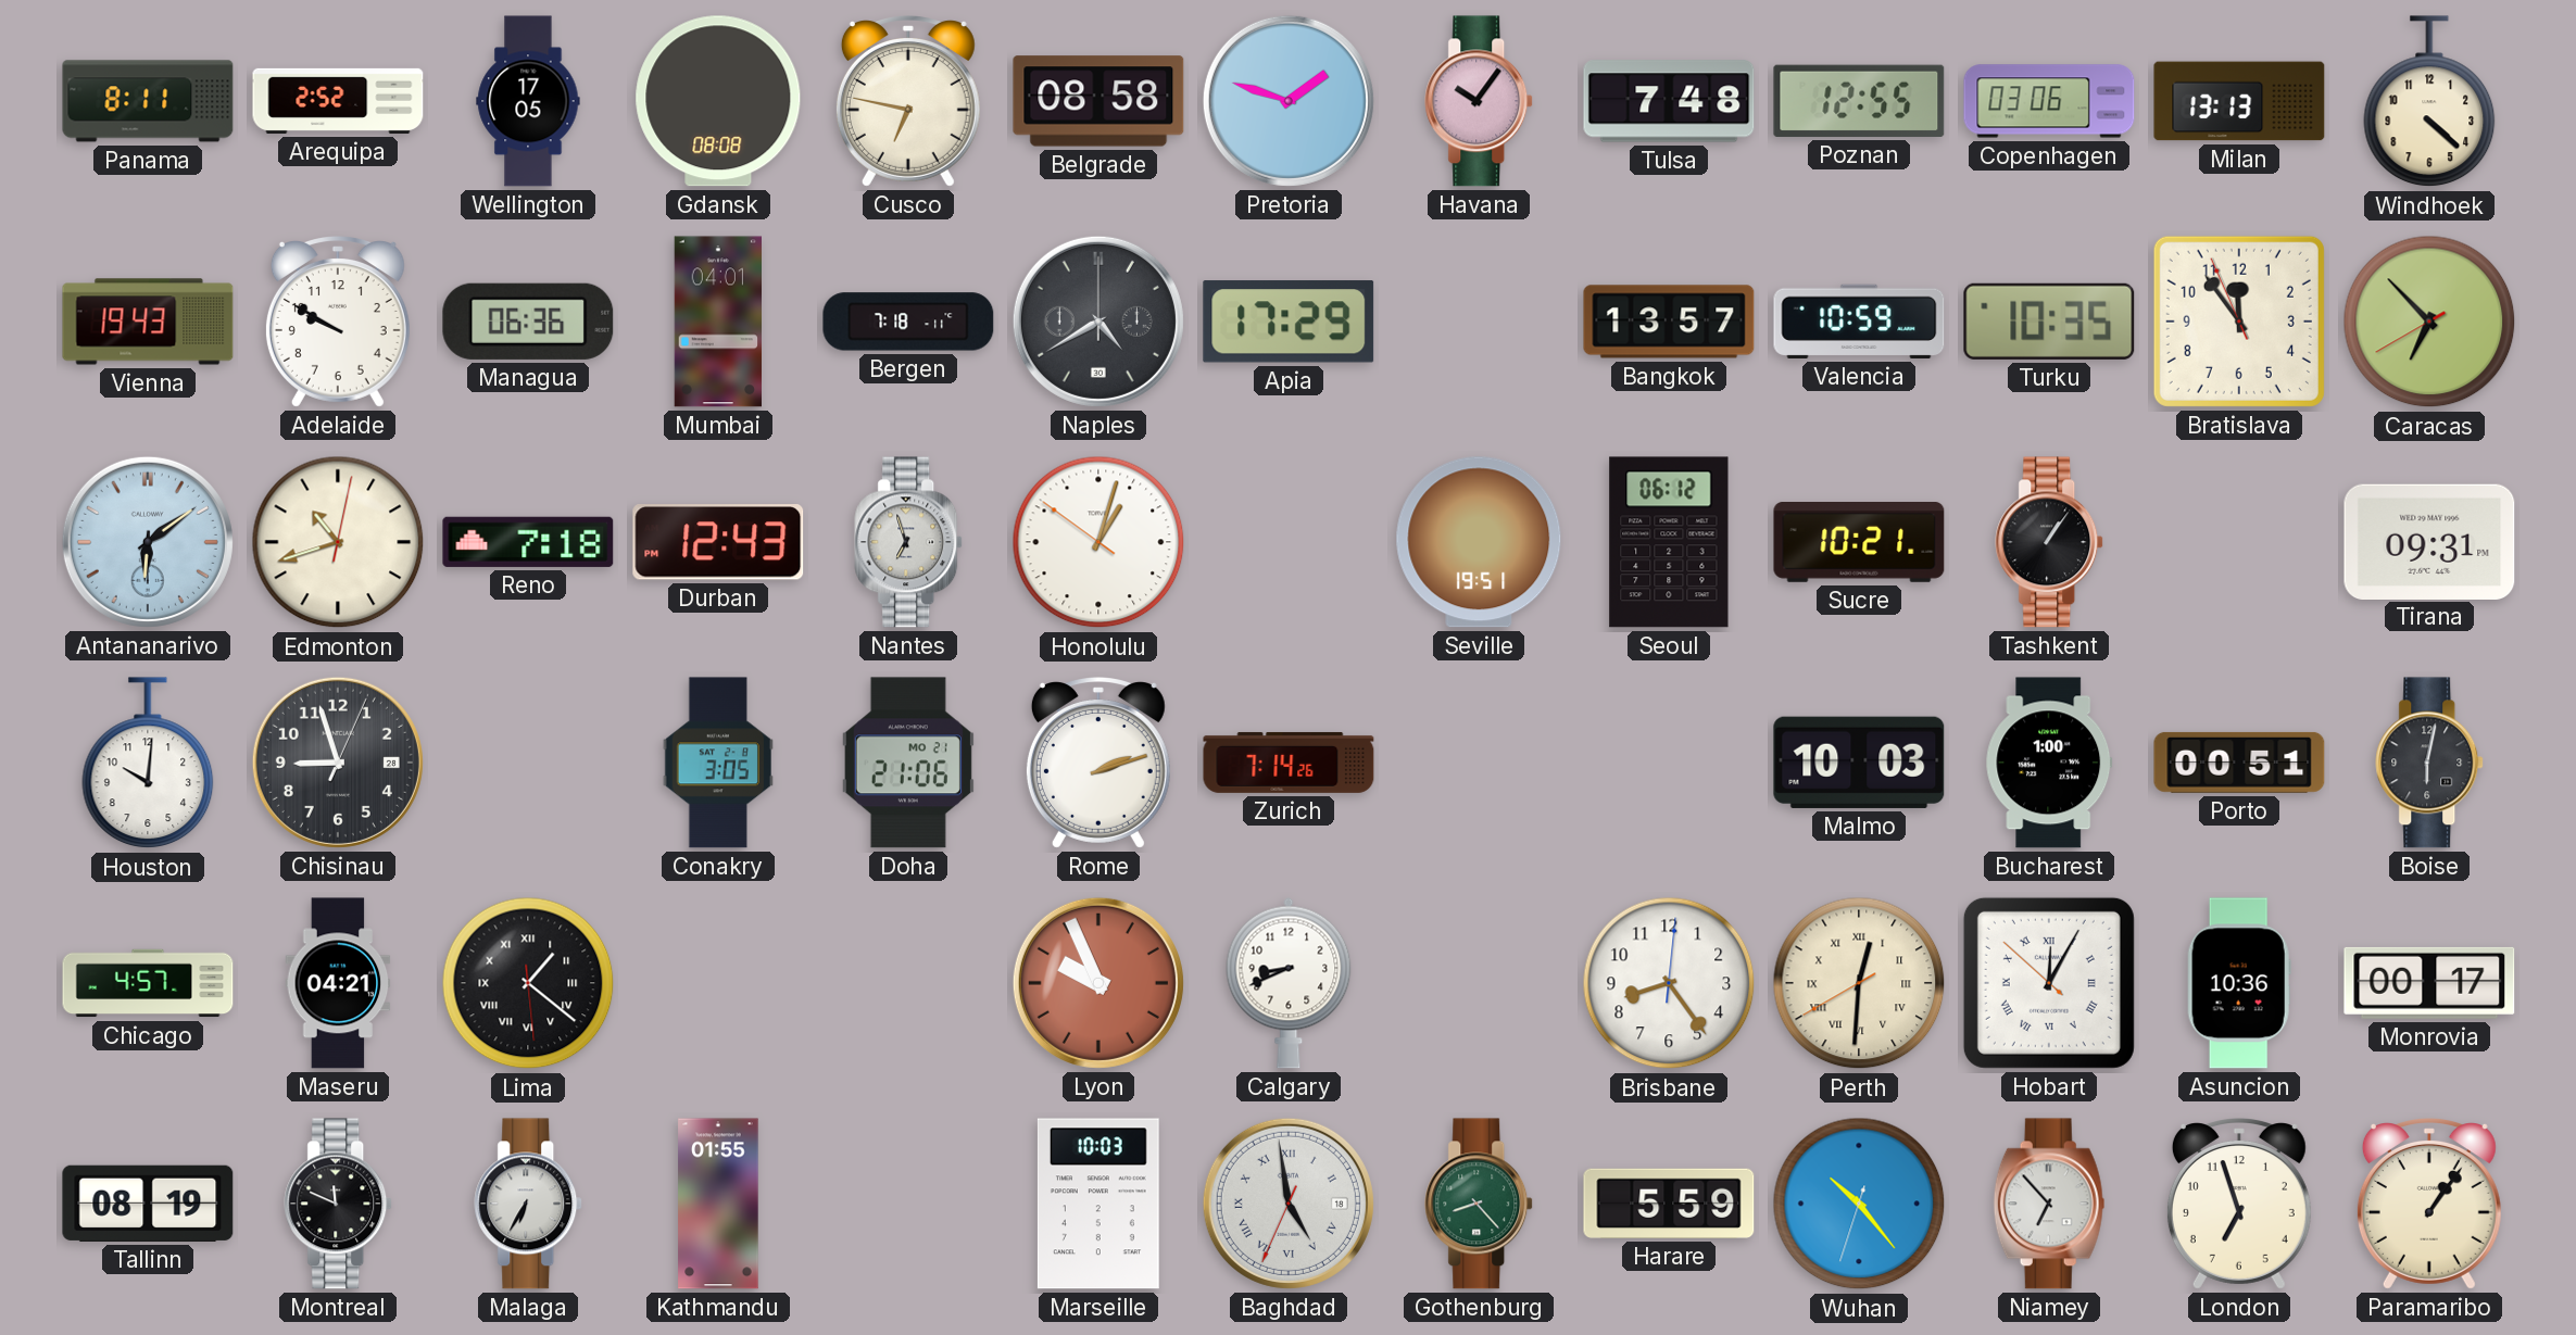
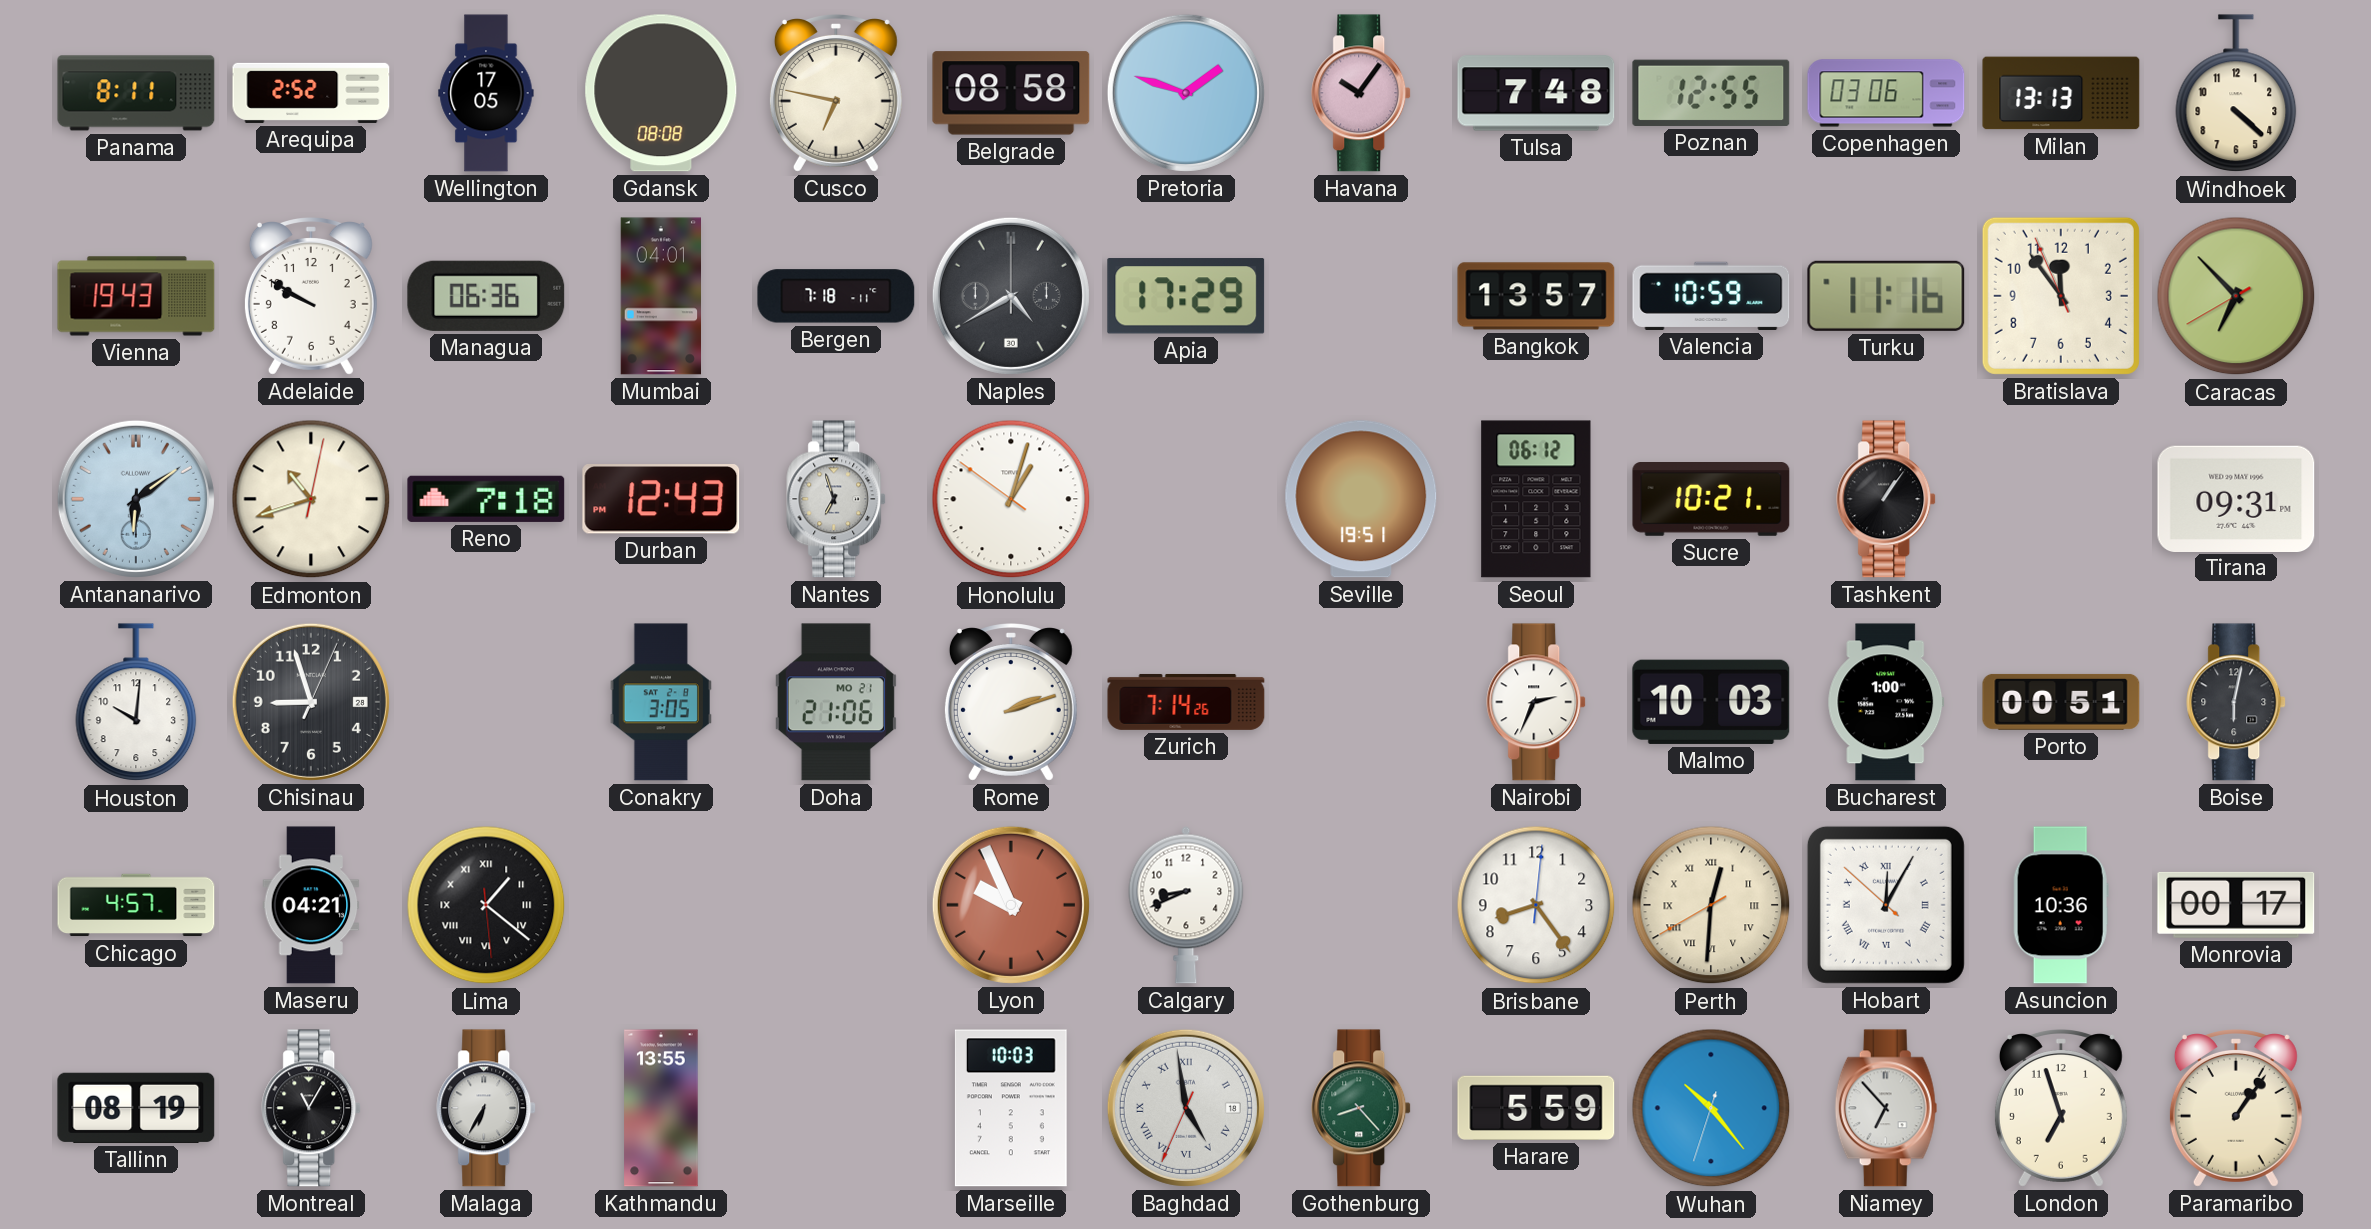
Turku: 10:35 -> 11:16
Nairobi: none -> 2:34
Montreal: 11:49 -> 11:05
Kathmandu: 01:55 -> 13:55
